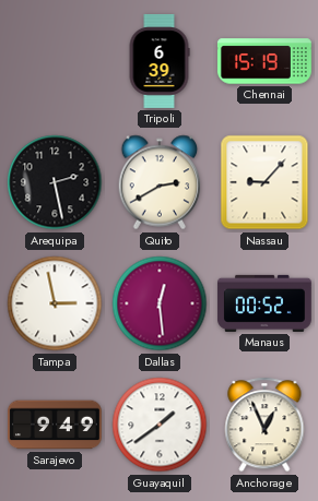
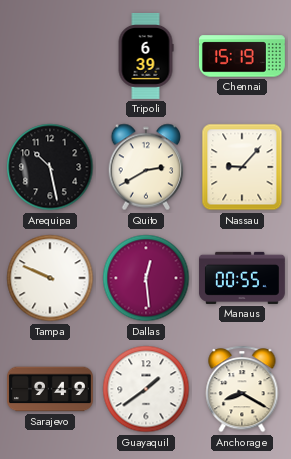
Arequipa: 2:28 -> 10:28
Tampa: 2:58 -> 9:49
Manaus: 00:52 -> 00:55
Anchorage: 12:56 -> 8:20
